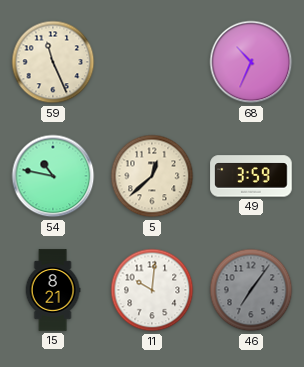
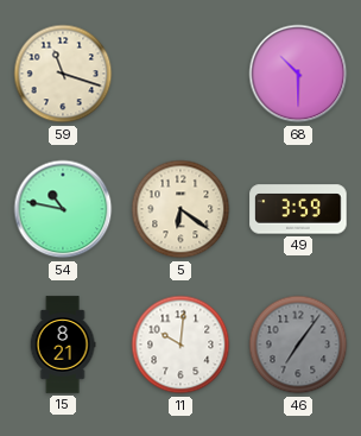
59: 11:26 -> 11:18
68: 10:34 -> 10:30
5: 12:38 -> 6:21
